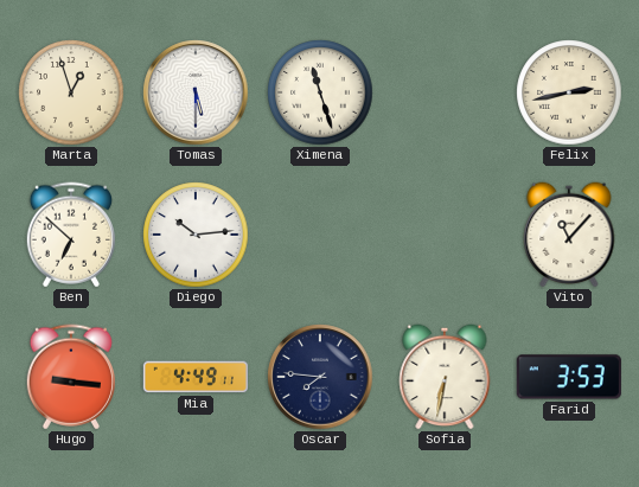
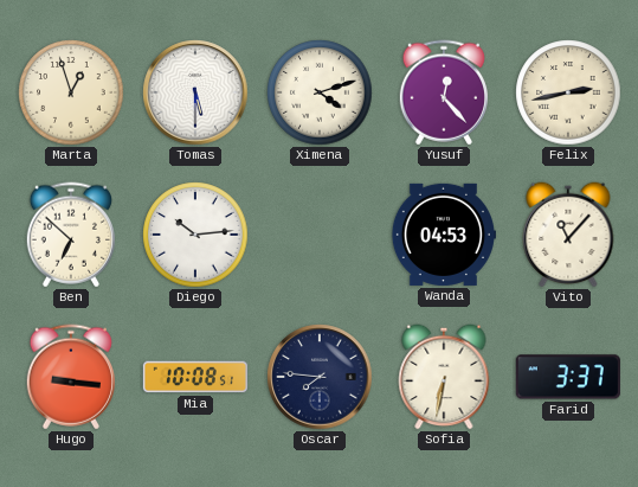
Ximena: 11:27 -> 4:12
Yusuf: none -> 12:23
Wanda: none -> 04:53
Mia: 4:49 -> 10:08
Farid: 3:53 -> 3:37
